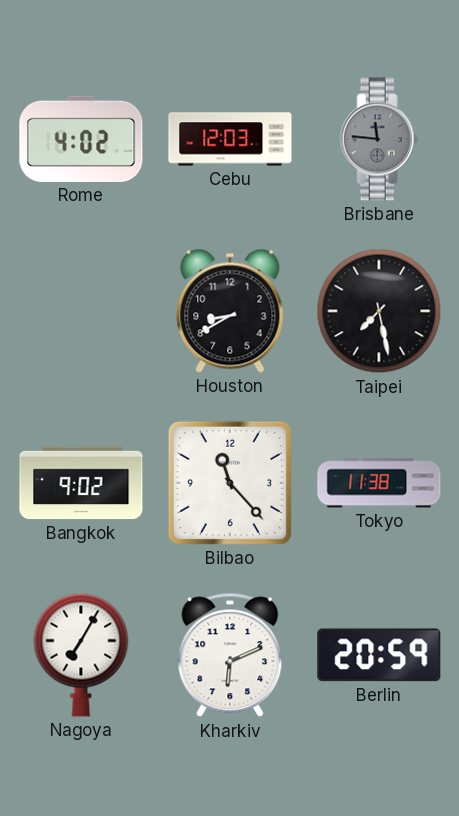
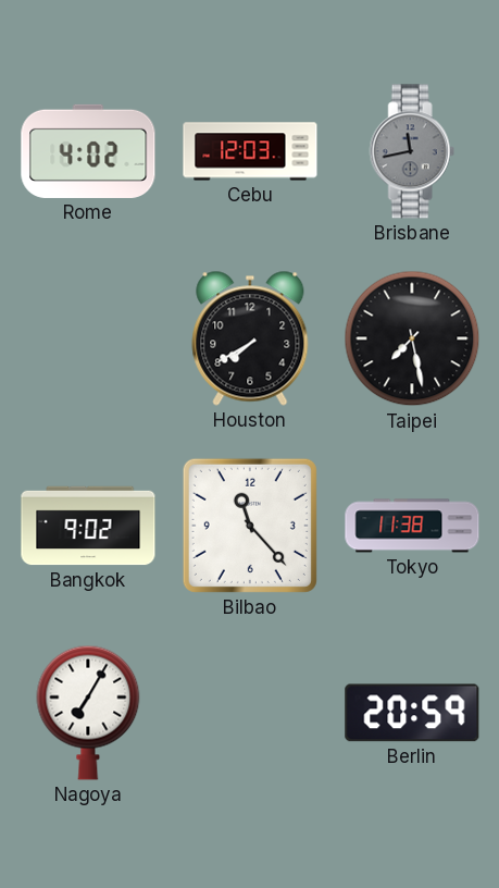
Brisbane: 11:46 -> 11:43
Houston: 8:40 -> 7:40
Kharkiv: 6:11 -> none
